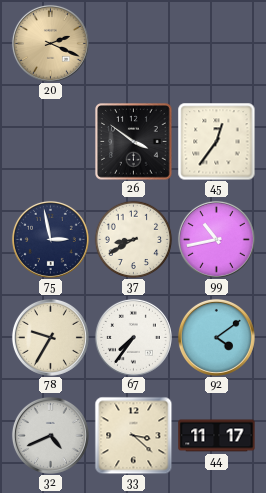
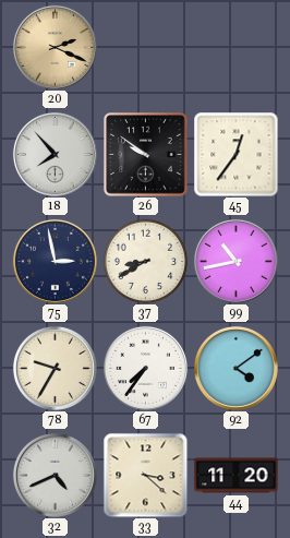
18: none -> 7:53
26: 3:51 -> 9:51
44: 11:17 -> 11:20
